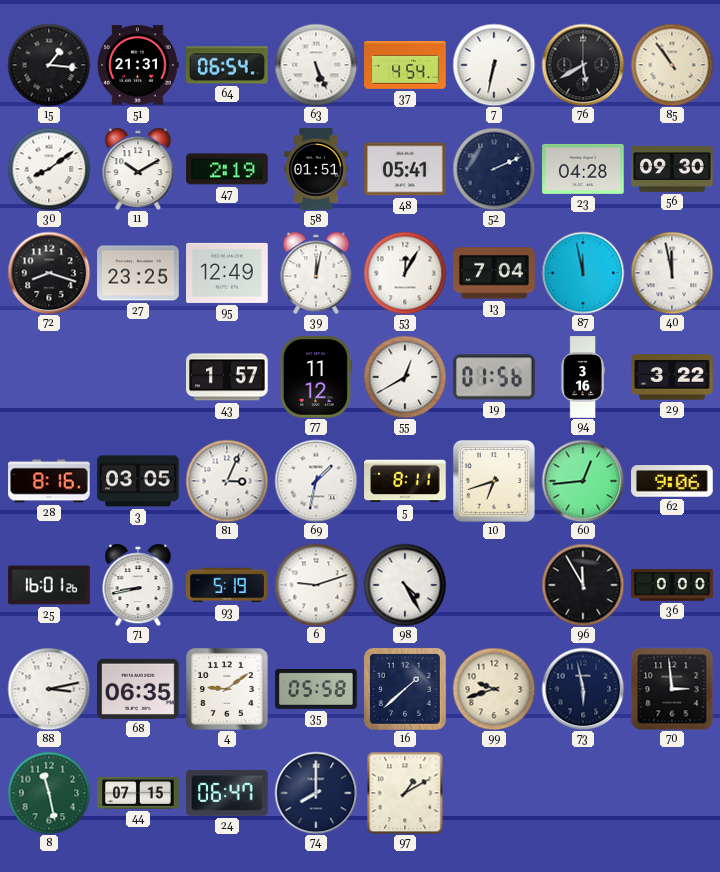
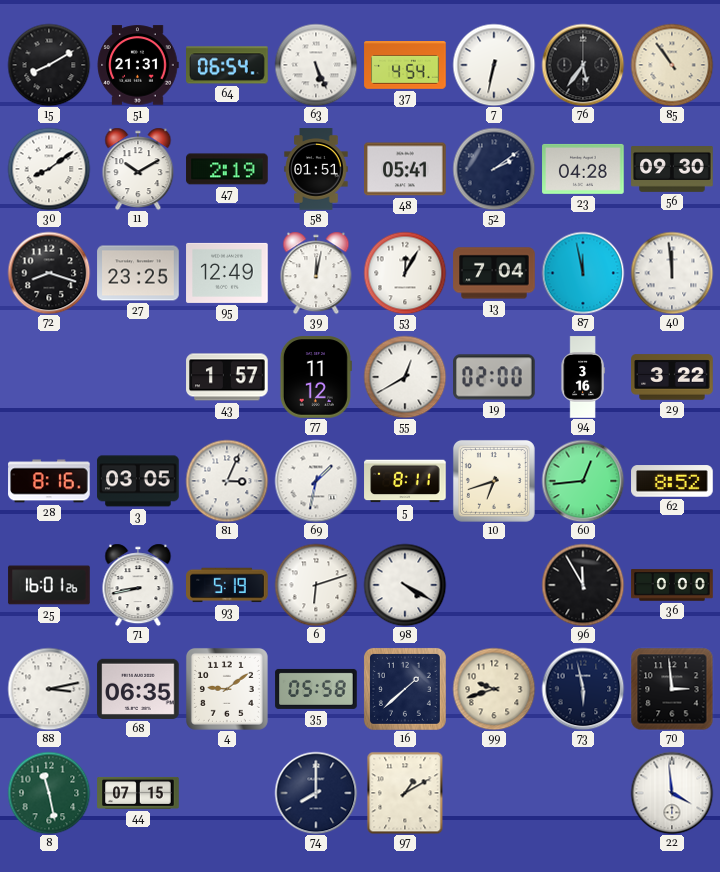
15: 1:16 -> 8:10
76: 5:40 -> 5:36
52: 2:11 -> 2:09
40: 11:58 -> 11:59
19: 01:56 -> 02:00
62: 9:06 -> 8:52
6: 9:12 -> 6:12
98: 4:25 -> 4:20
24: 06:47 -> none
22: none -> 3:59
